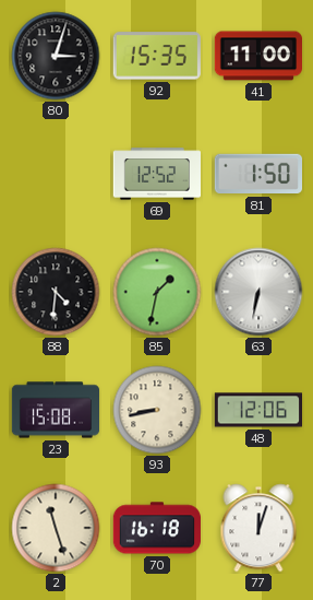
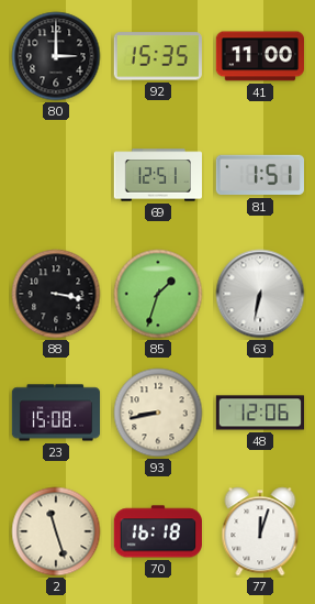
80: 3:03 -> 3:00
69: 12:52 -> 12:51
81: 1:50 -> 1:51
88: 4:31 -> 3:17
85: 1:32 -> 1:33
